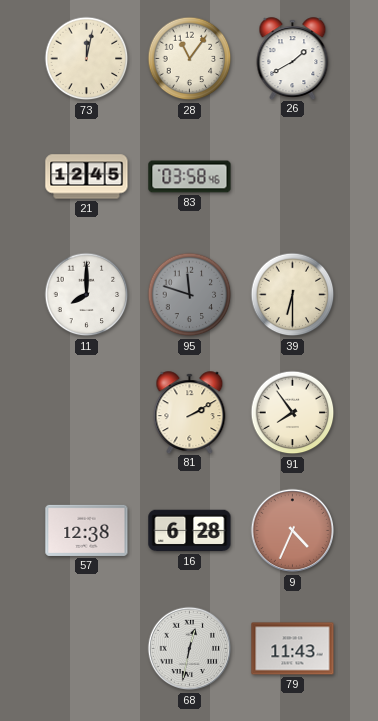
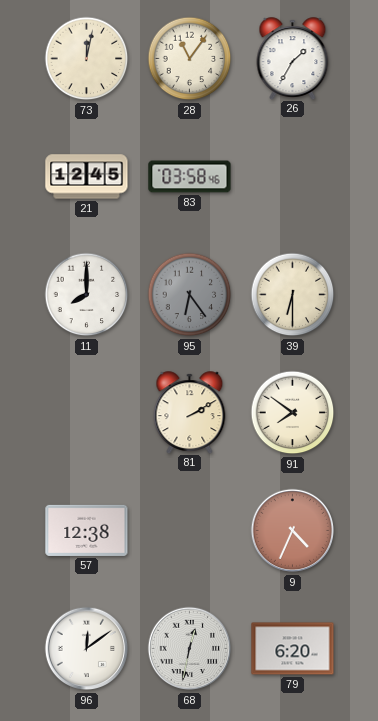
26: 1:40 -> 1:35
95: 11:48 -> 6:24
91: 7:54 -> 7:51
16: 6:28 -> none
96: none -> 12:09
79: 11:43 -> 6:20
